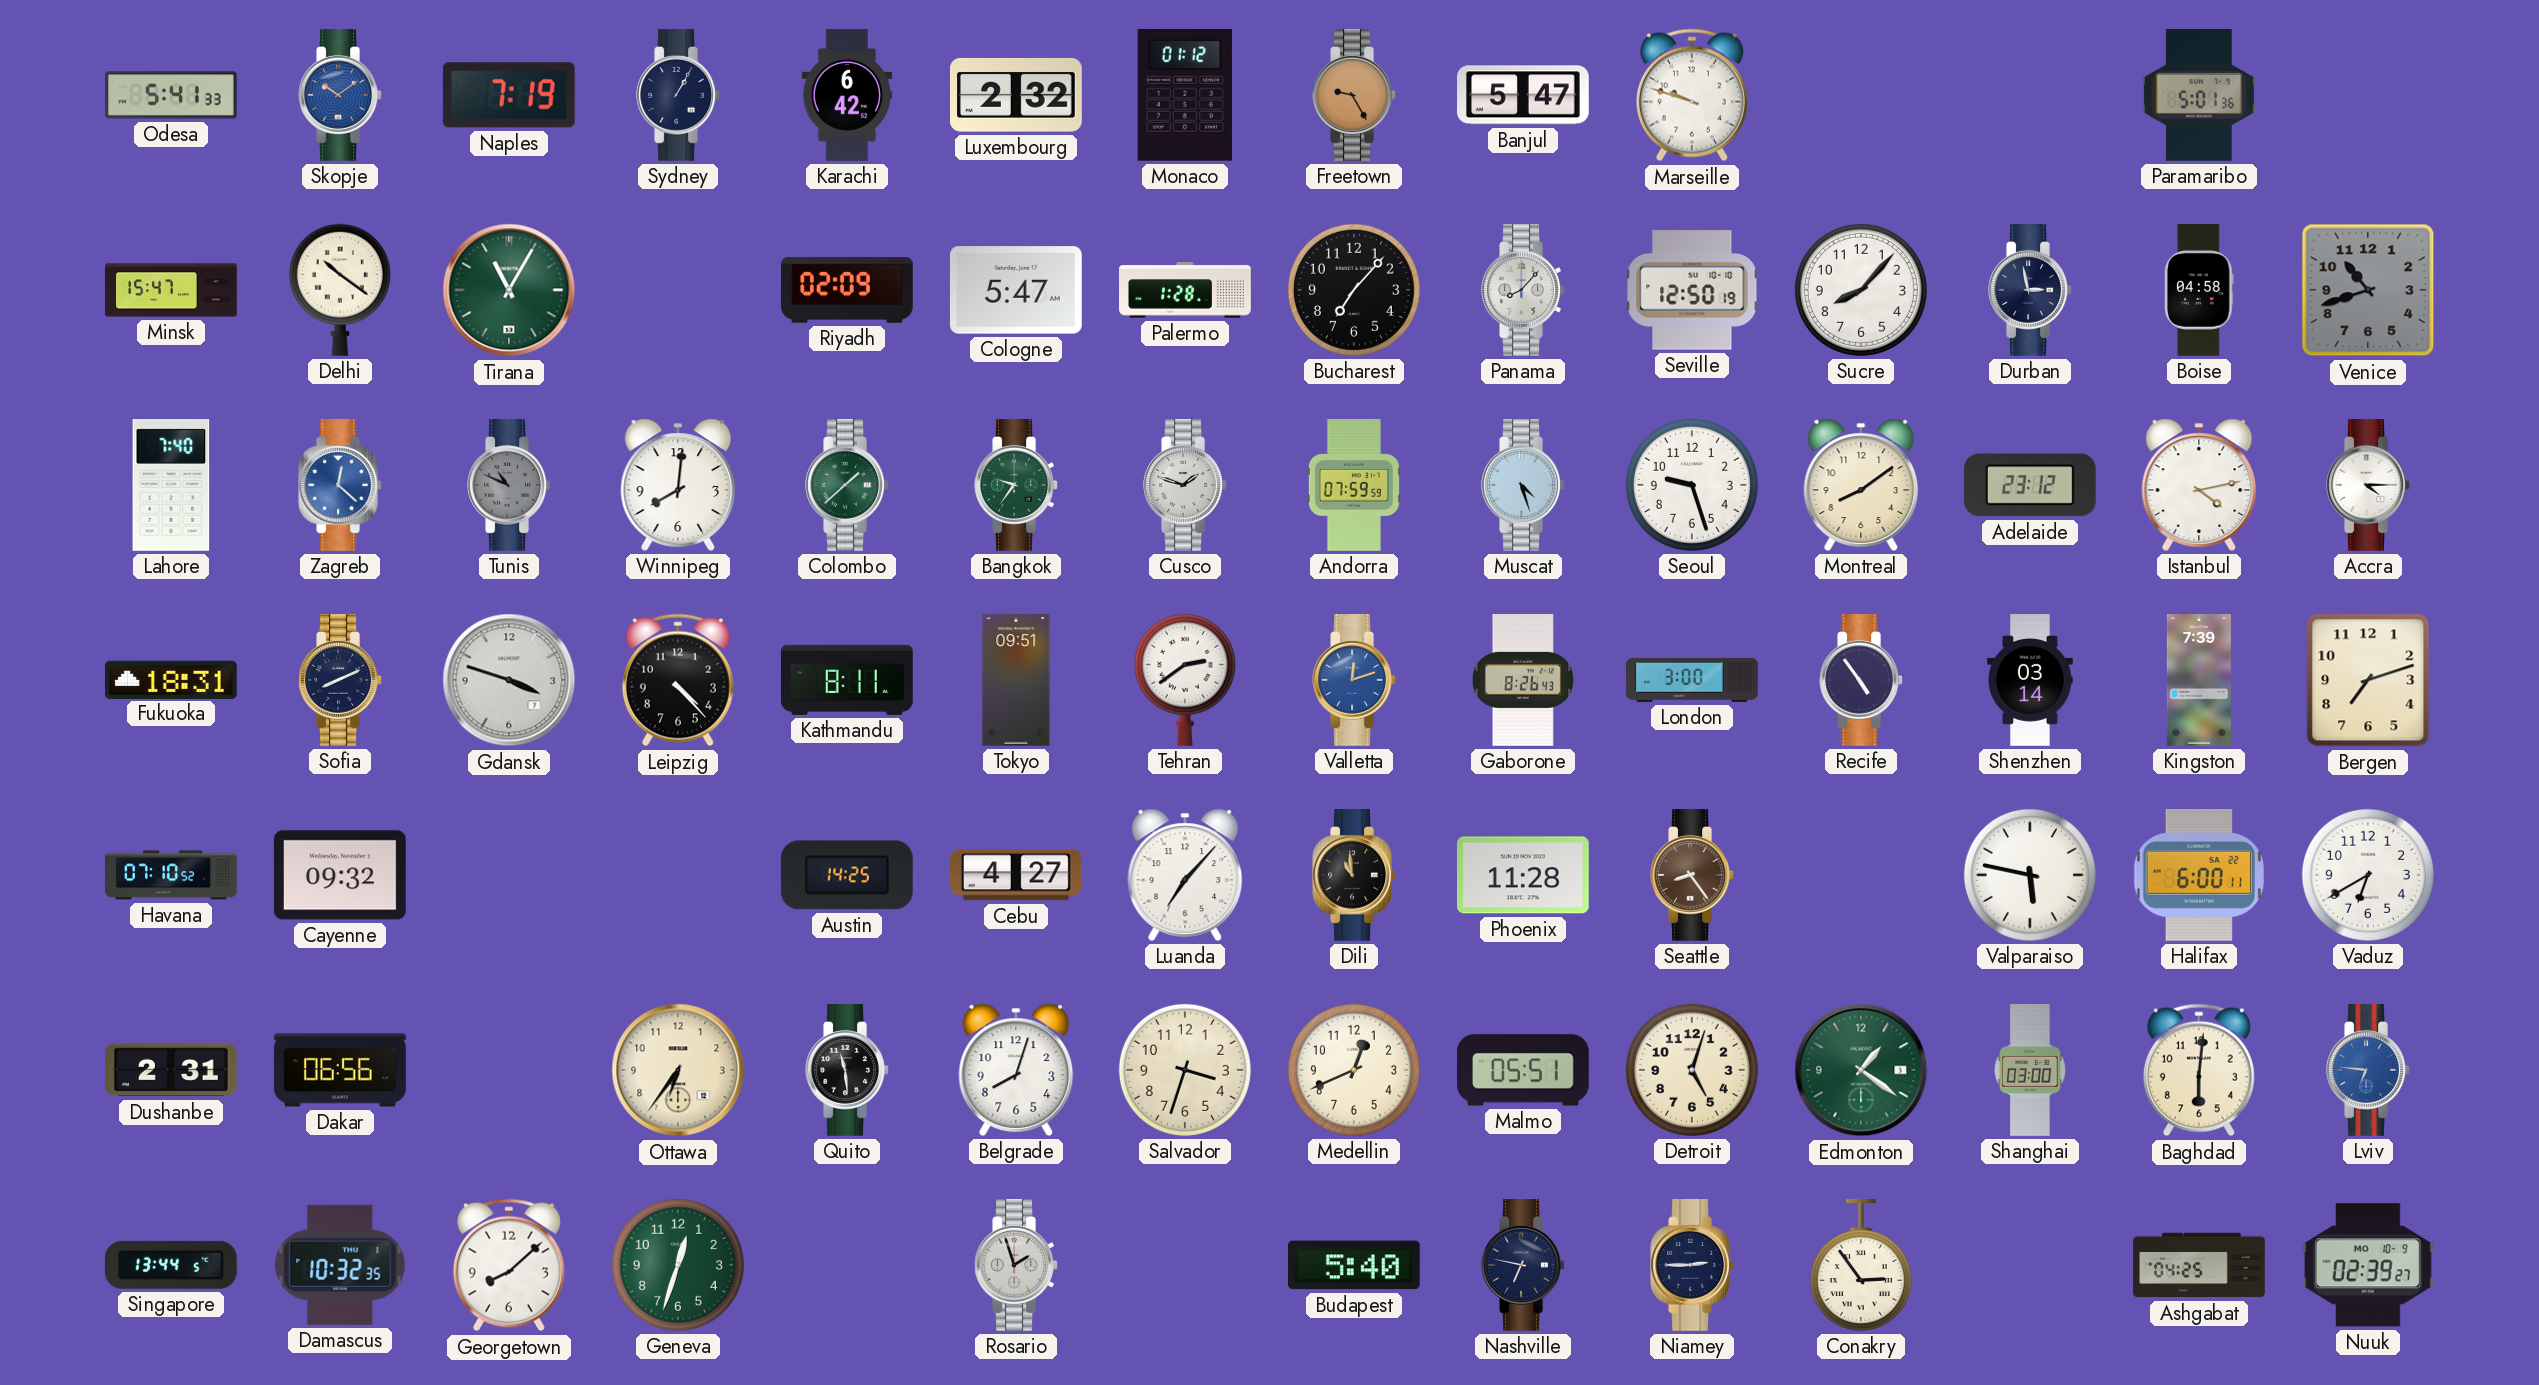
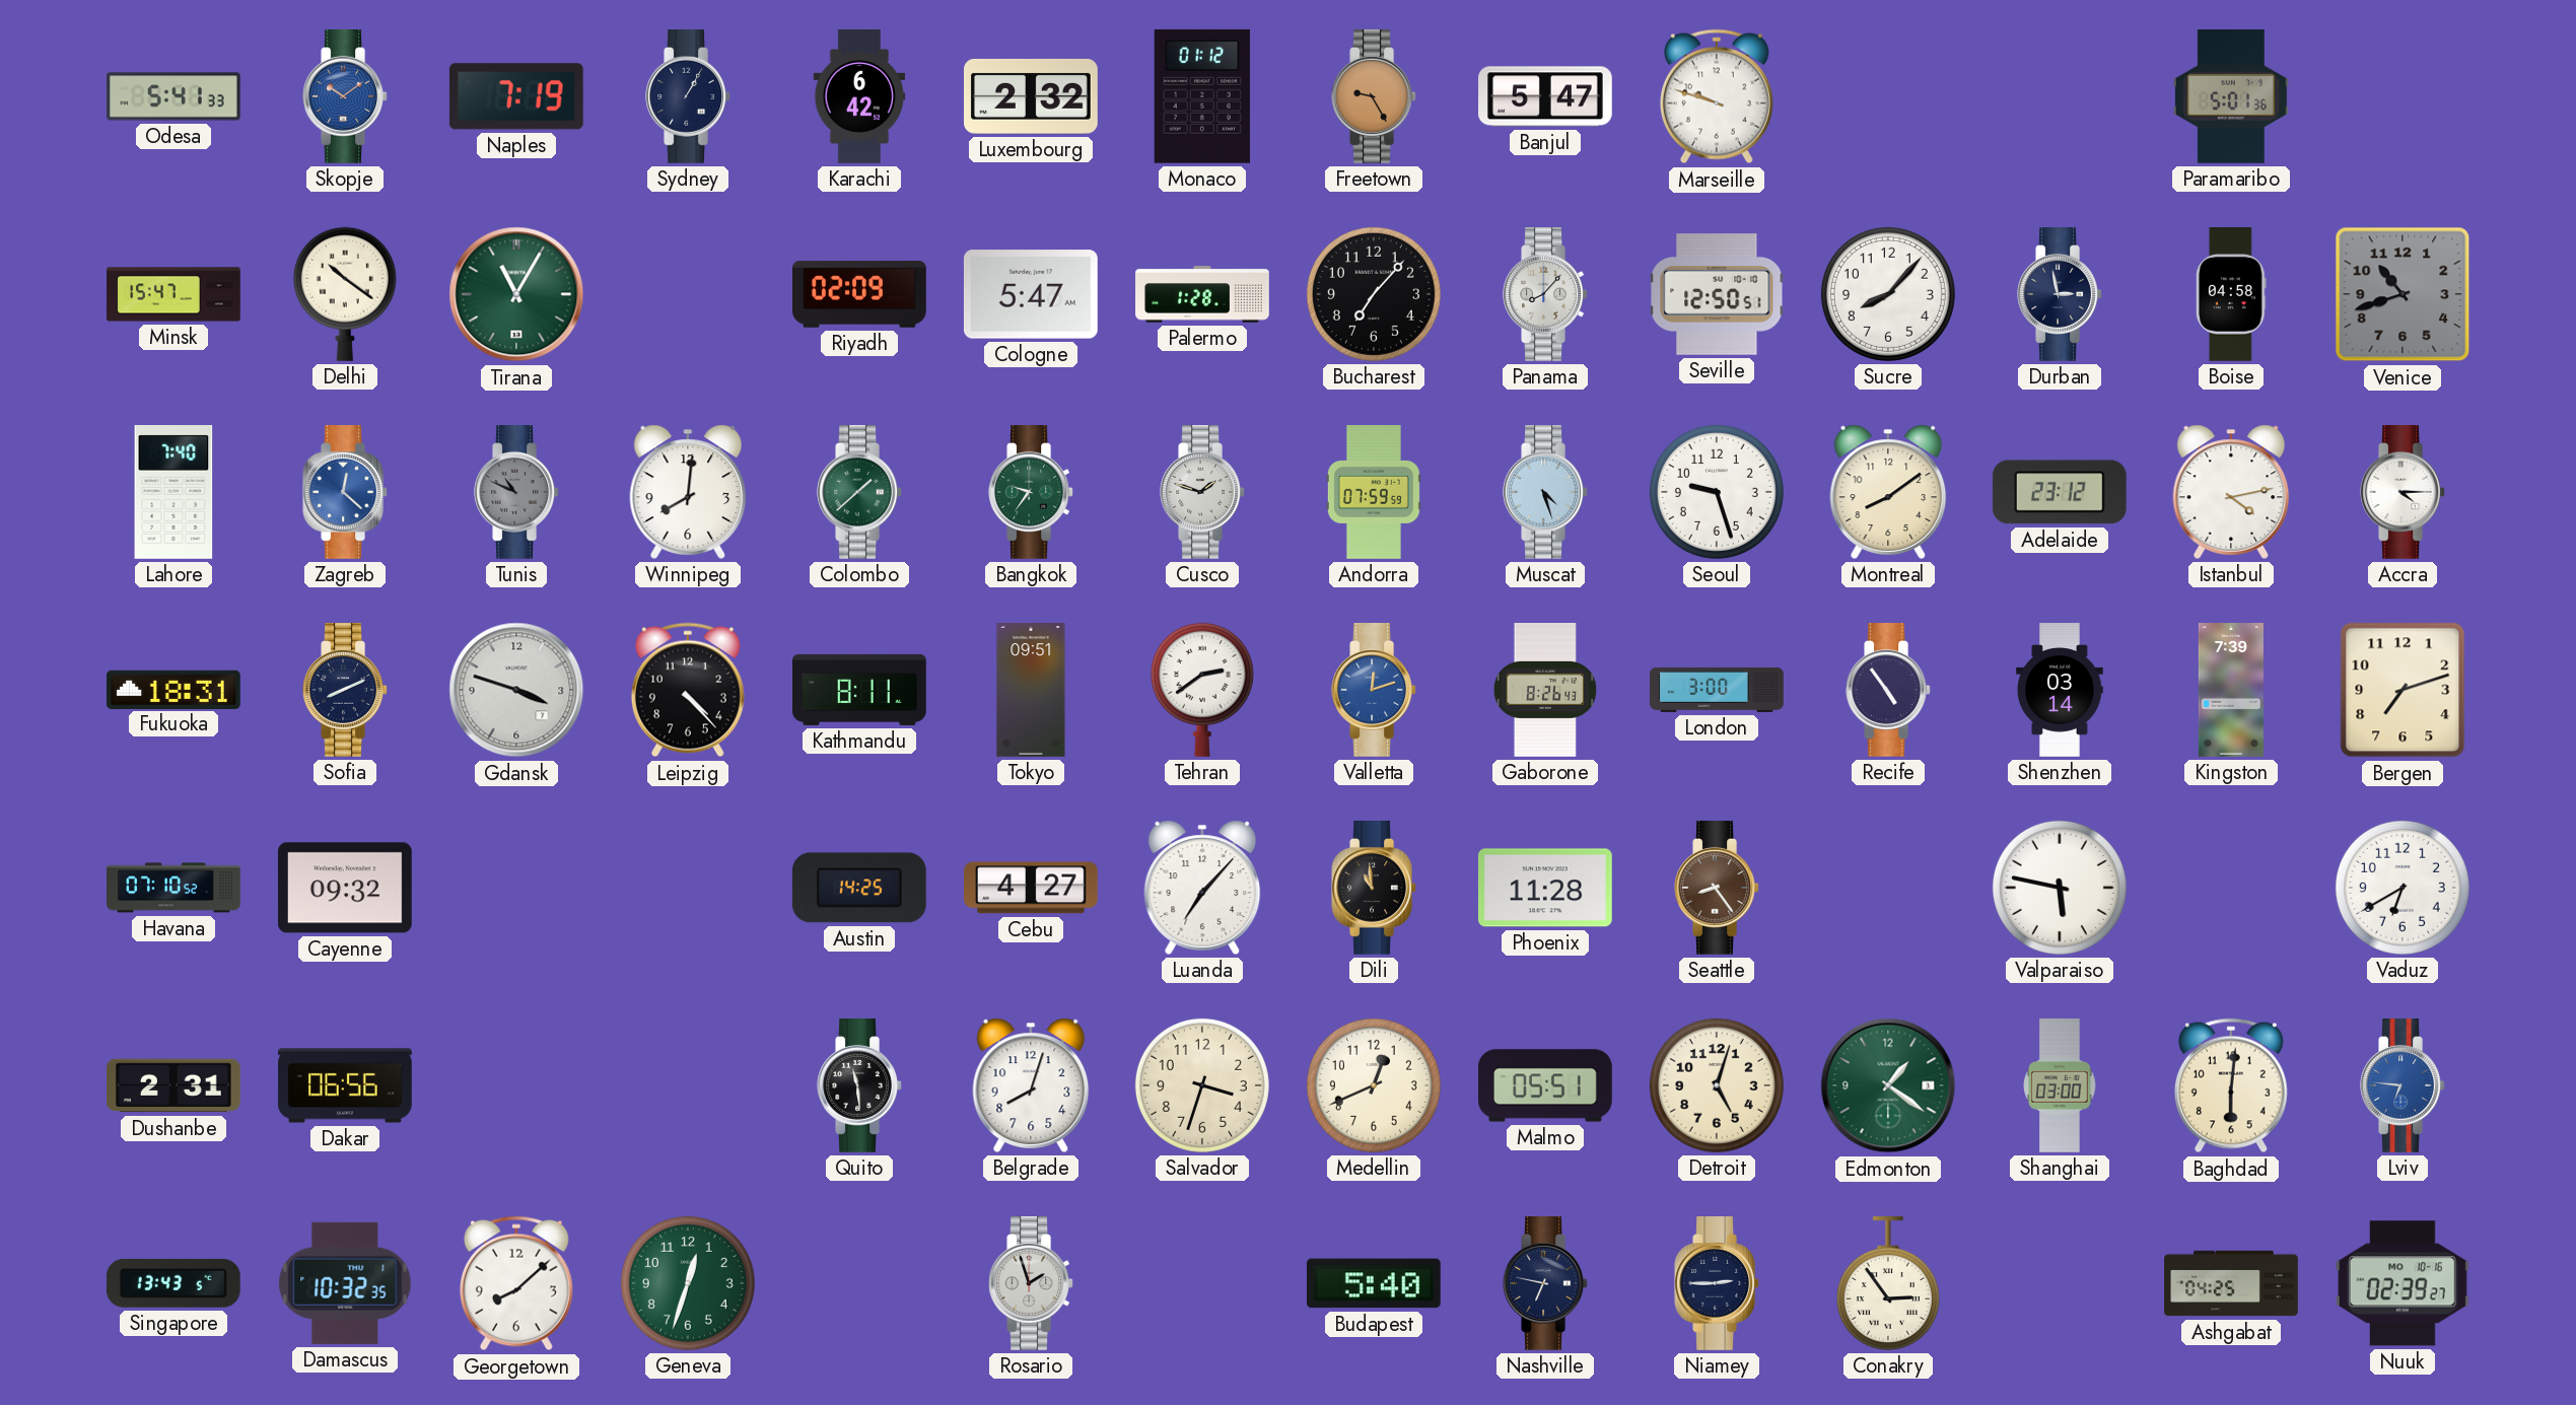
Seville: 12:50:19 -> 12:50:51
Halifax: 6:00 -> none
Ottawa: 6:36 -> none
Singapore: 13:44 -> 13:43
Nuuk date: MO 10-9 -> MO 10-16
